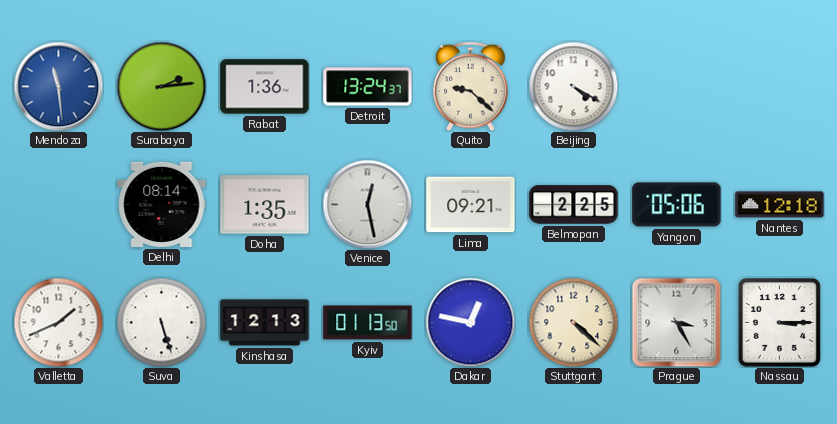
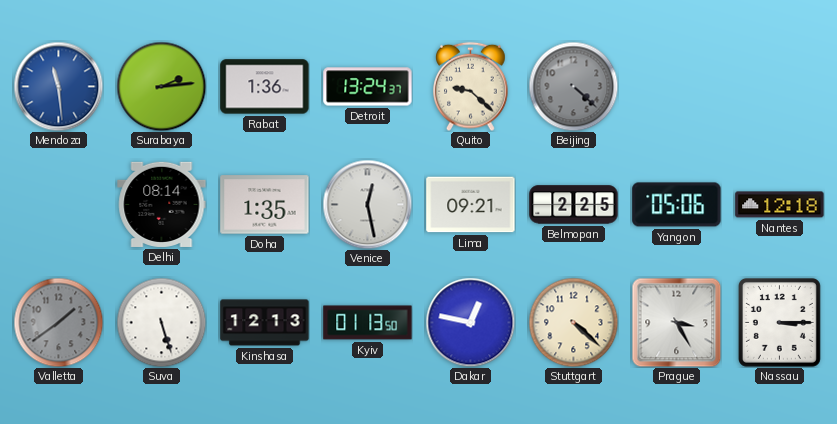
Beijing: 4:20 -> 4:22
Beijing dial: white -> grey
Valletta: 1:41 -> 1:39
Valletta dial: white -> grey
